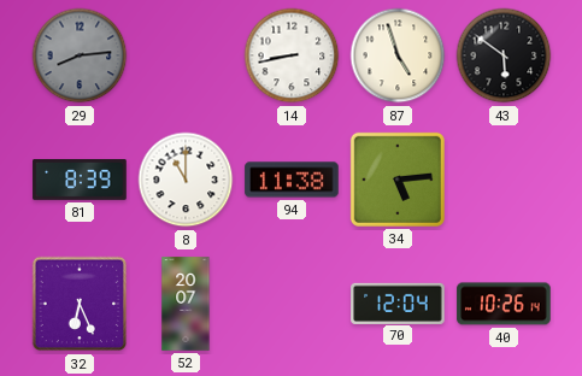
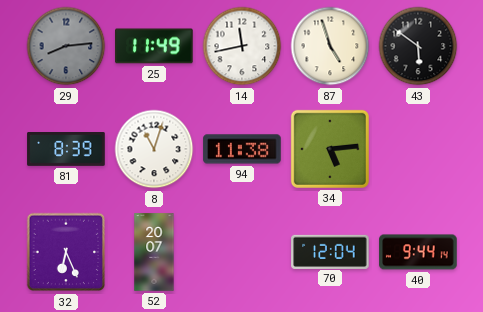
25: none -> 11:49
14: 8:43 -> 11:43
8: 11:00 -> 11:03
40: 10:26 -> 9:44
